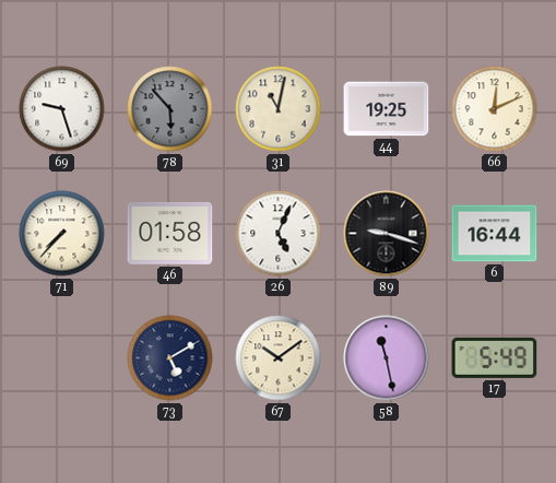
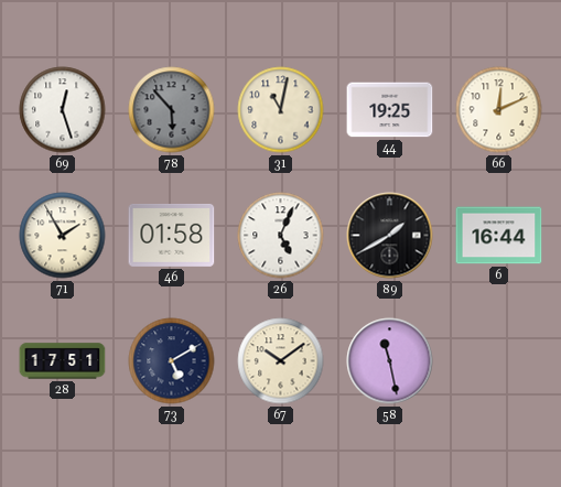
69: 9:27 -> 12:27
71: 7:37 -> 1:55
89: 9:18 -> 1:40
28: none -> 17:51
17: 5:49 -> none
